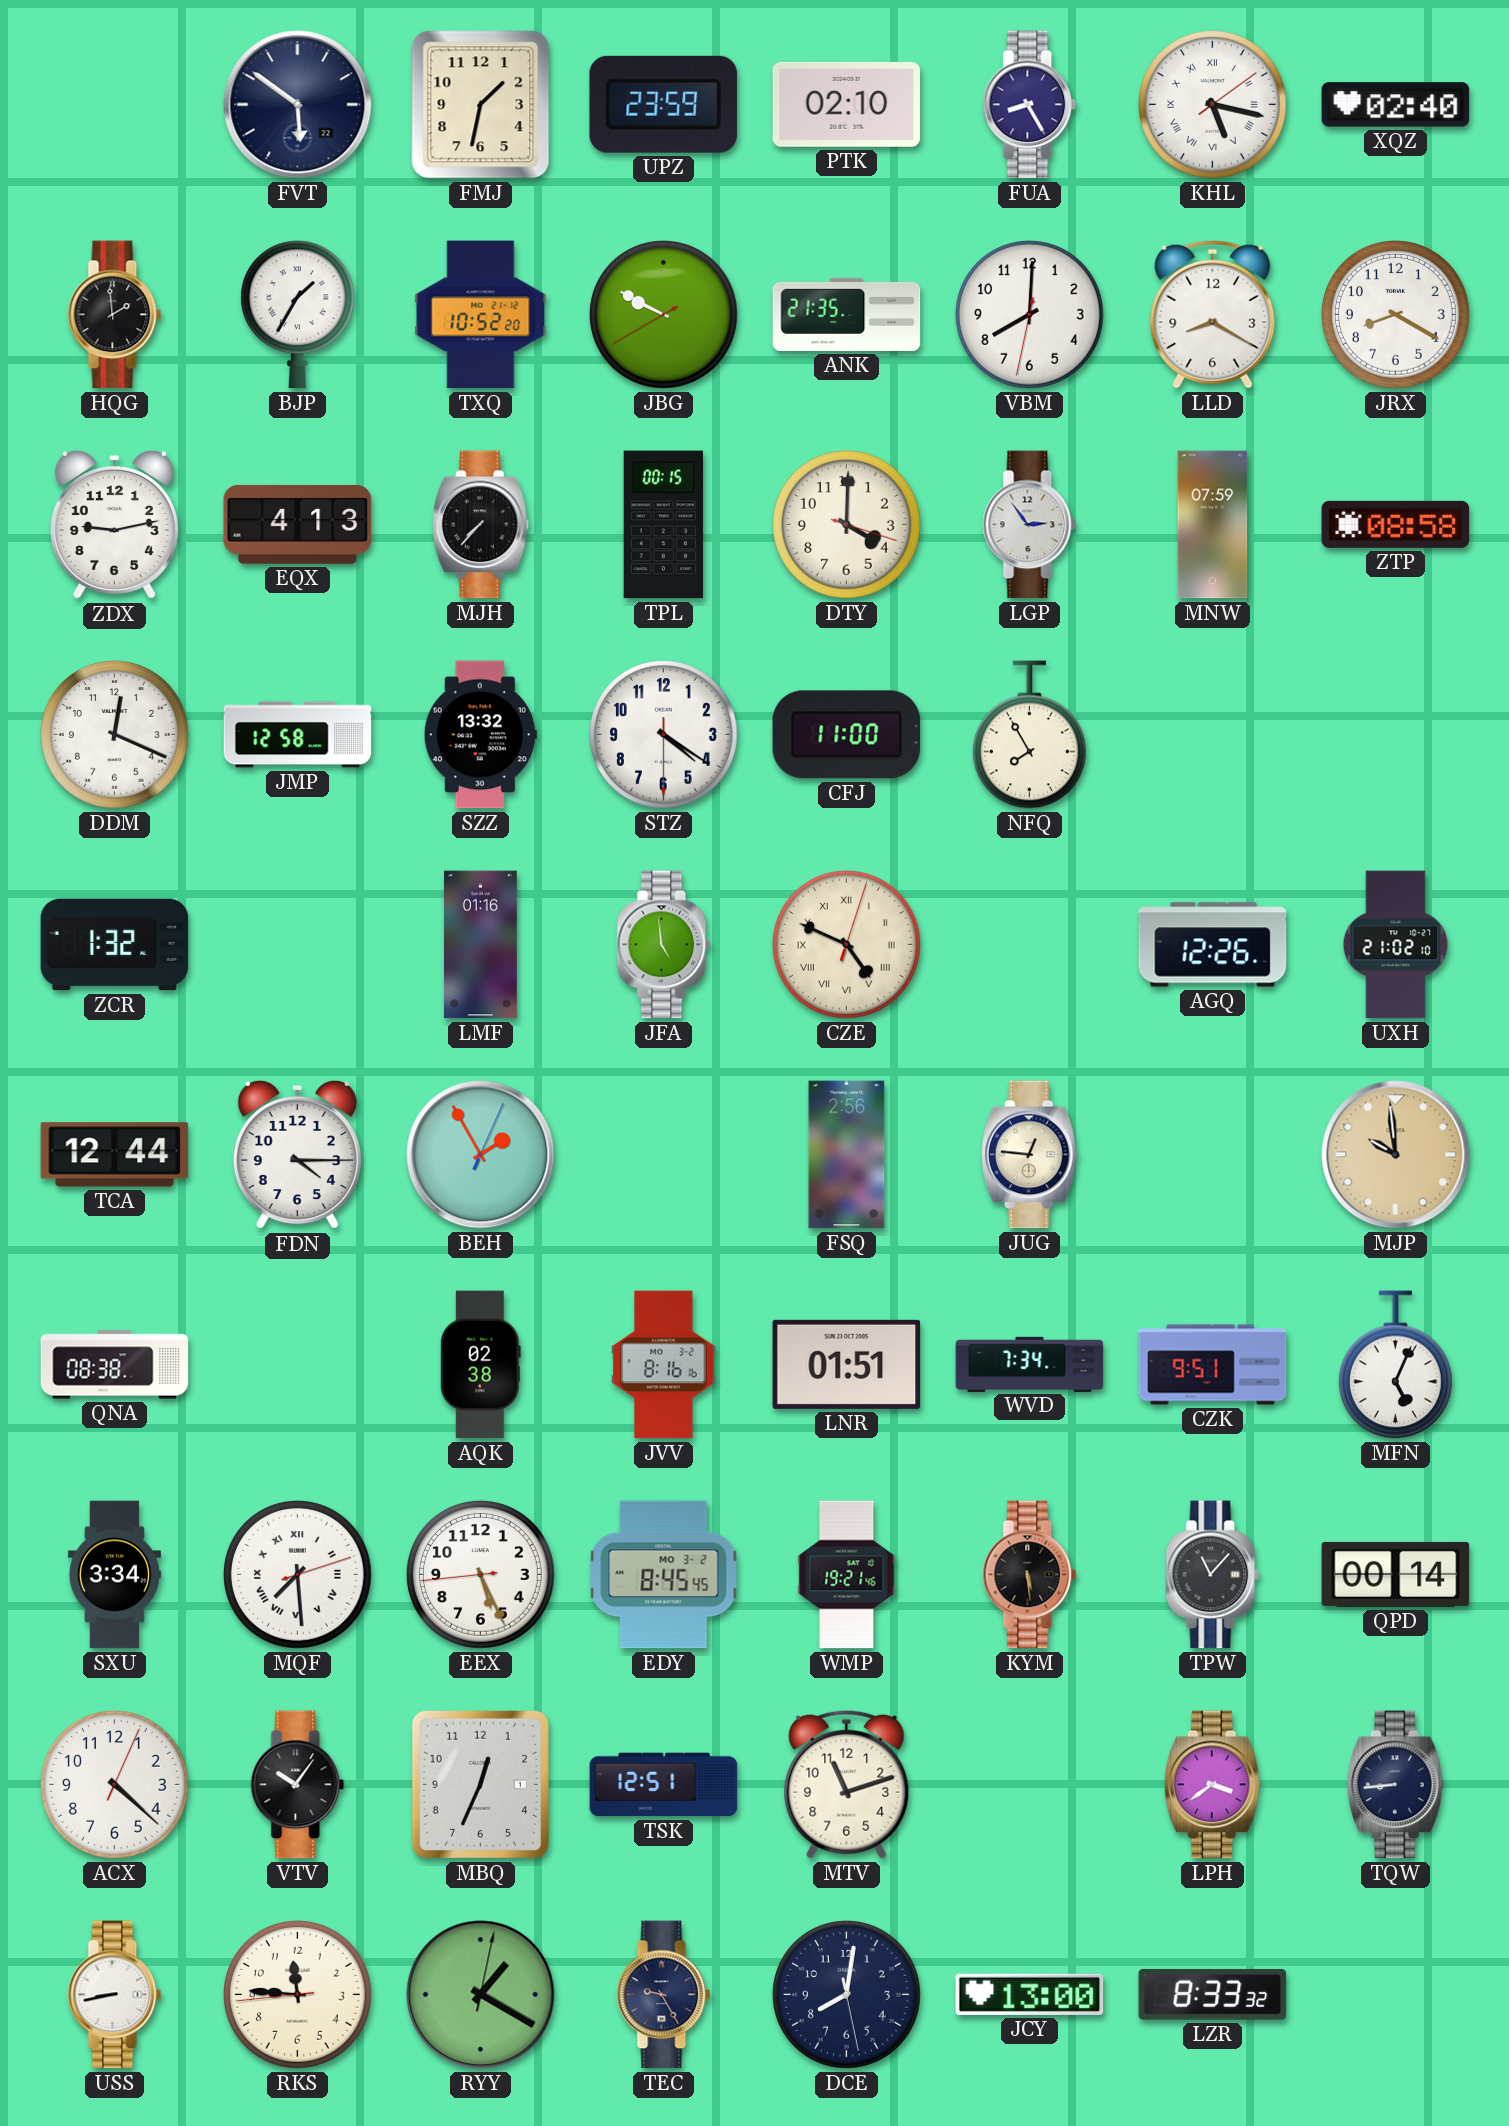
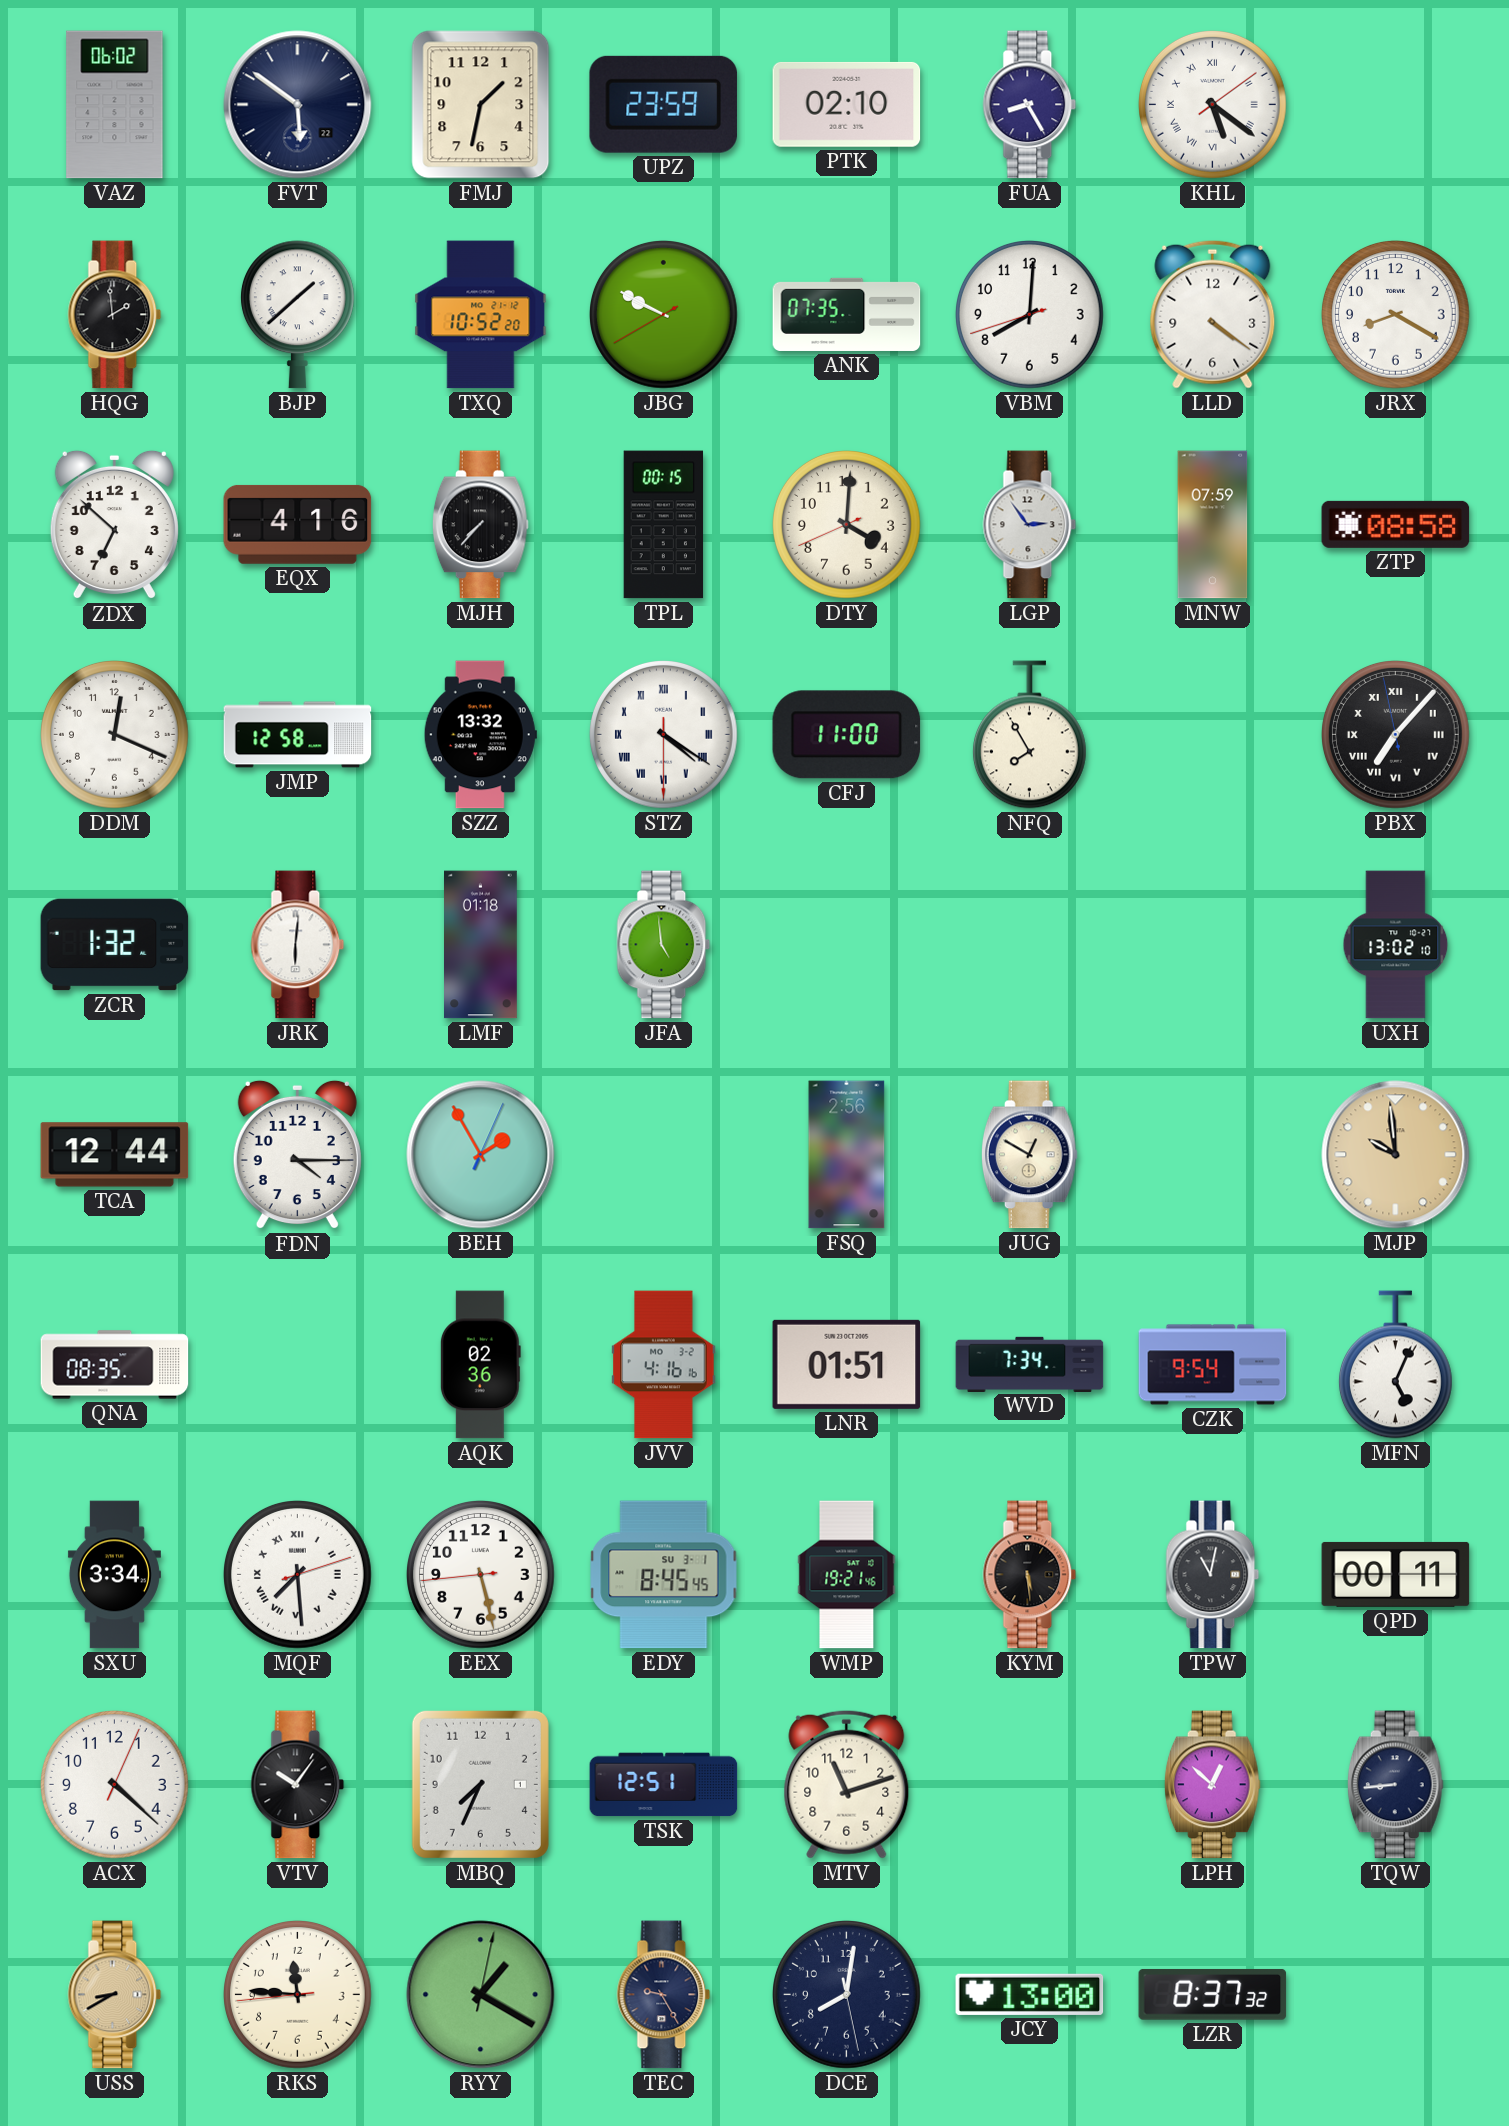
VAZ: none -> 06:02
KHL: 5:17 -> 5:21
XQZ: 02:40 -> none
BJP: 1:35 -> 1:38
ANK: 21:35 -> 07:35
VBM: 8:00:32 -> 8:00:42
LLD: 8:20 -> 4:21
ZDX: 9:13 -> 6:52
EQX: 4:13 -> 4:16
DTY: 4:00:18 -> 4:00:41
STZ numerals: Arabic -> Roman
PBX: none -> 7:06
JRK: none -> 6:01
LMF: 01:16 -> 01:18
CZE: 4:49 -> none
AGQ: 12:26 -> none
UXH: 21:02 -> 13:02
JUG: 12:46 -> 12:50
QNA: 08:38 -> 08:35
AQK: 02:38 -> 02:36
JVV: 8:16 -> 4:16
CZK: 9:51 -> 9:54
EEX: 5:25 -> 5:27
EDY date: MO 3-2 -> SU 3-1
TPW: 11:07 -> 11:02
QPD: 00:14 -> 00:11
MBQ: 12:34 -> 7:34
LPH: 3:39 -> 12:52
USS: 8:43 -> 8:40
USS dial: white -> champagne
LZR: 8:33 -> 8:37
